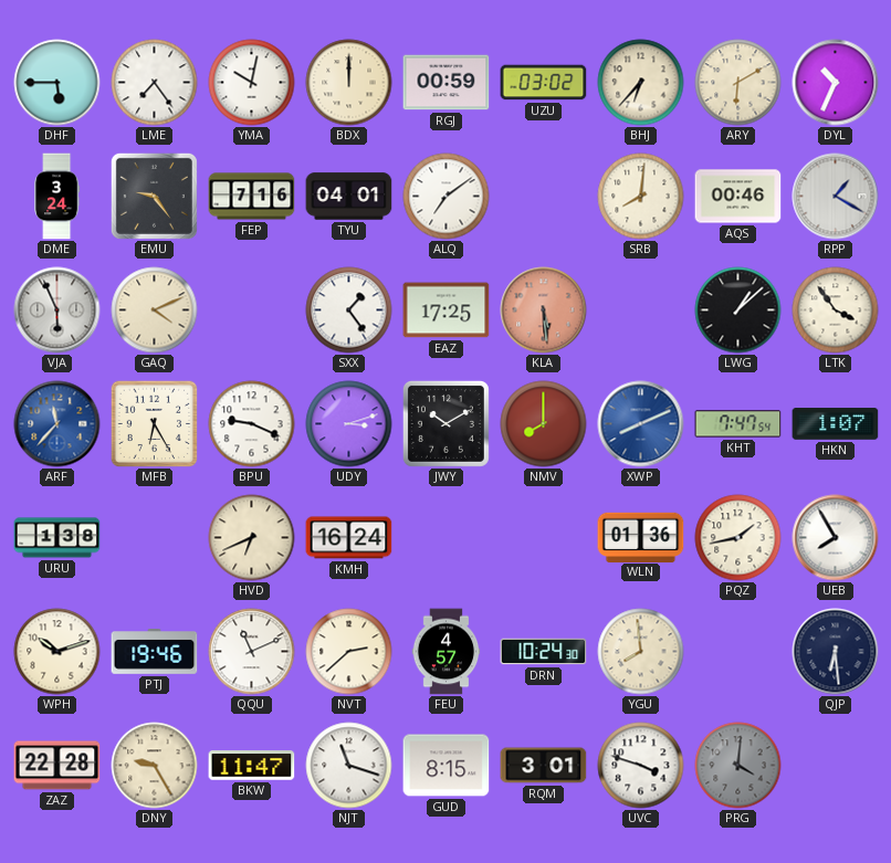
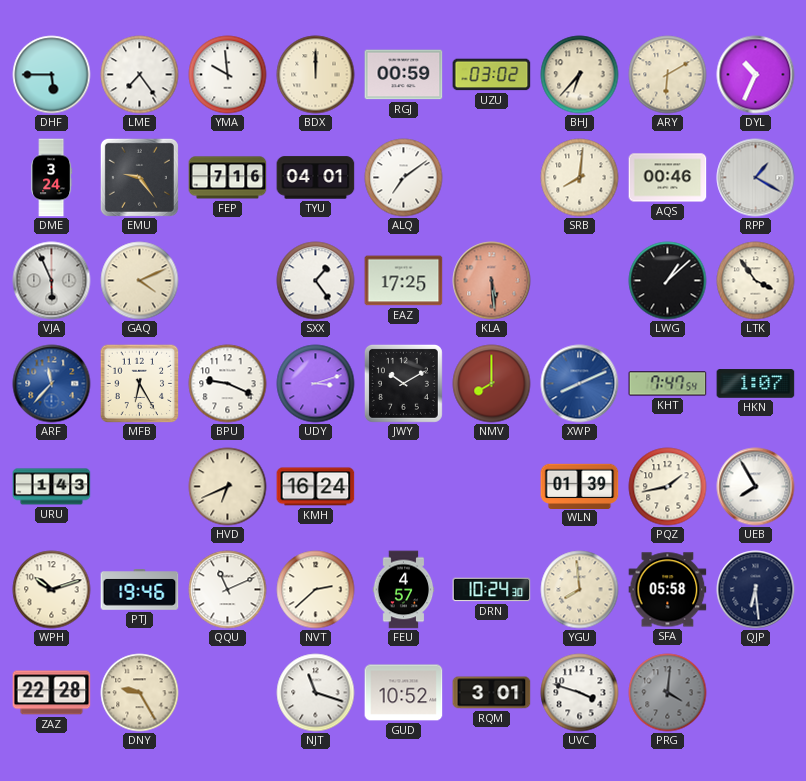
YMA: 10:02 -> 9:59
URU: 1:38 -> 1:43
WLN: 01:36 -> 01:39
SFA: none -> 05:58
BKW: 11:47 -> none
GUD: 8:15 -> 10:52
